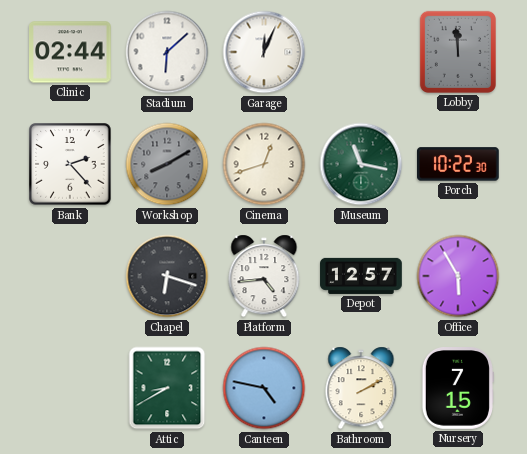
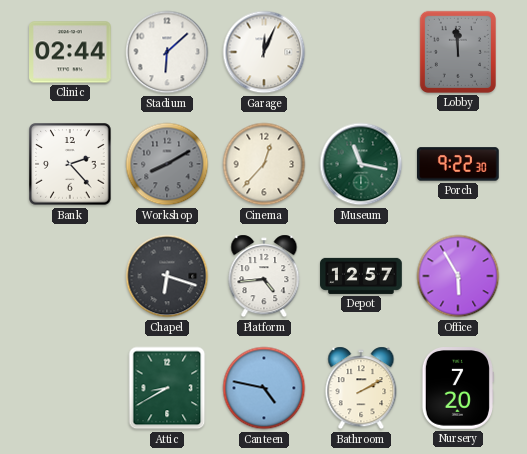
Cinema: 12:42 -> 12:37
Porch: 10:22 -> 9:22
Nursery: 7:15 -> 7:20
